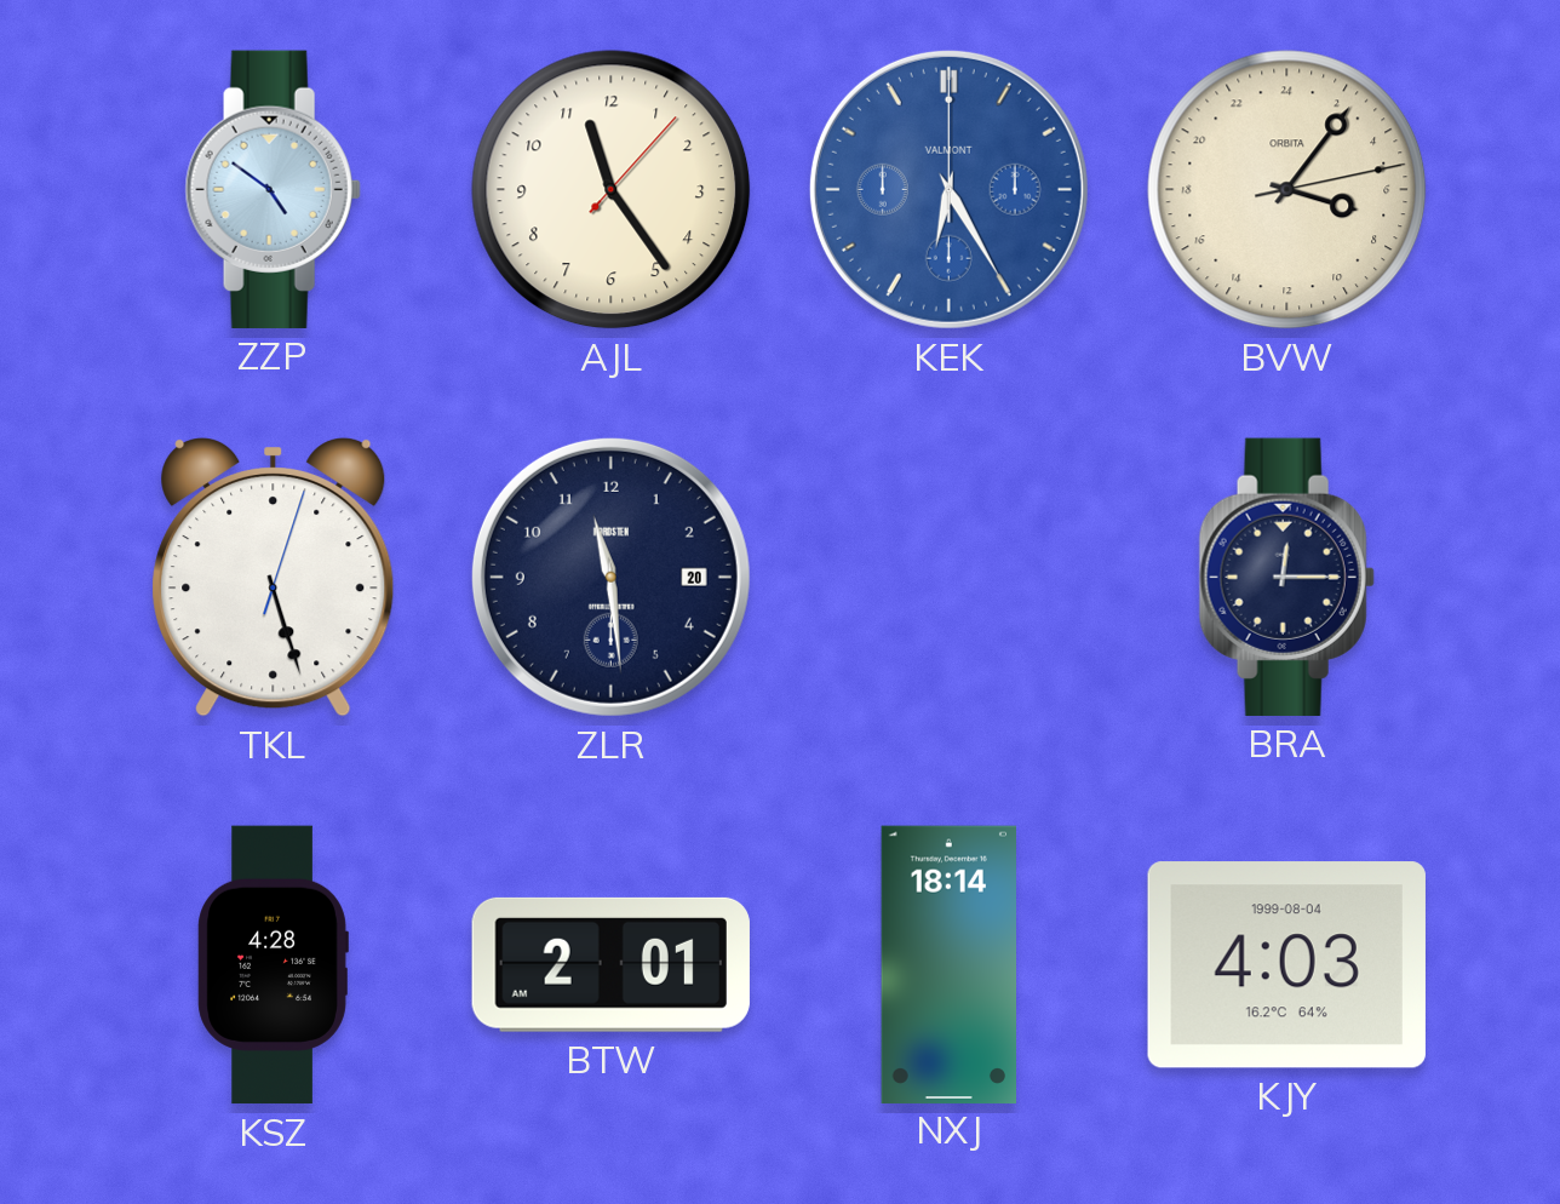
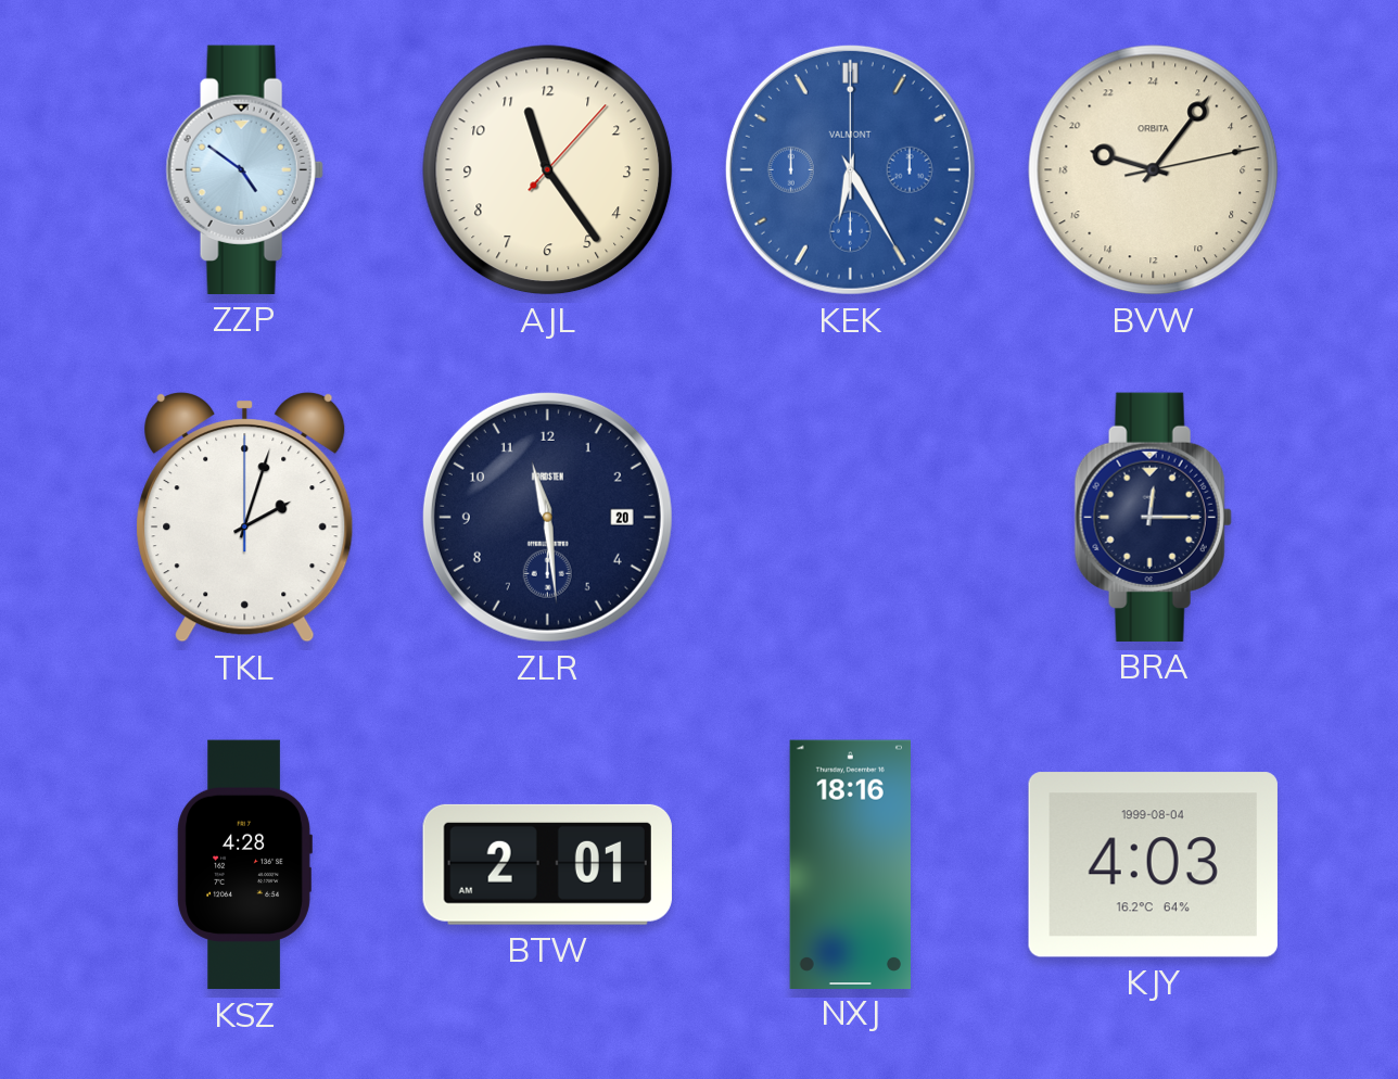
BVW: 7:06 -> 19:06
TKL: 5:27 -> 2:03
NXJ: 18:14 -> 18:16
